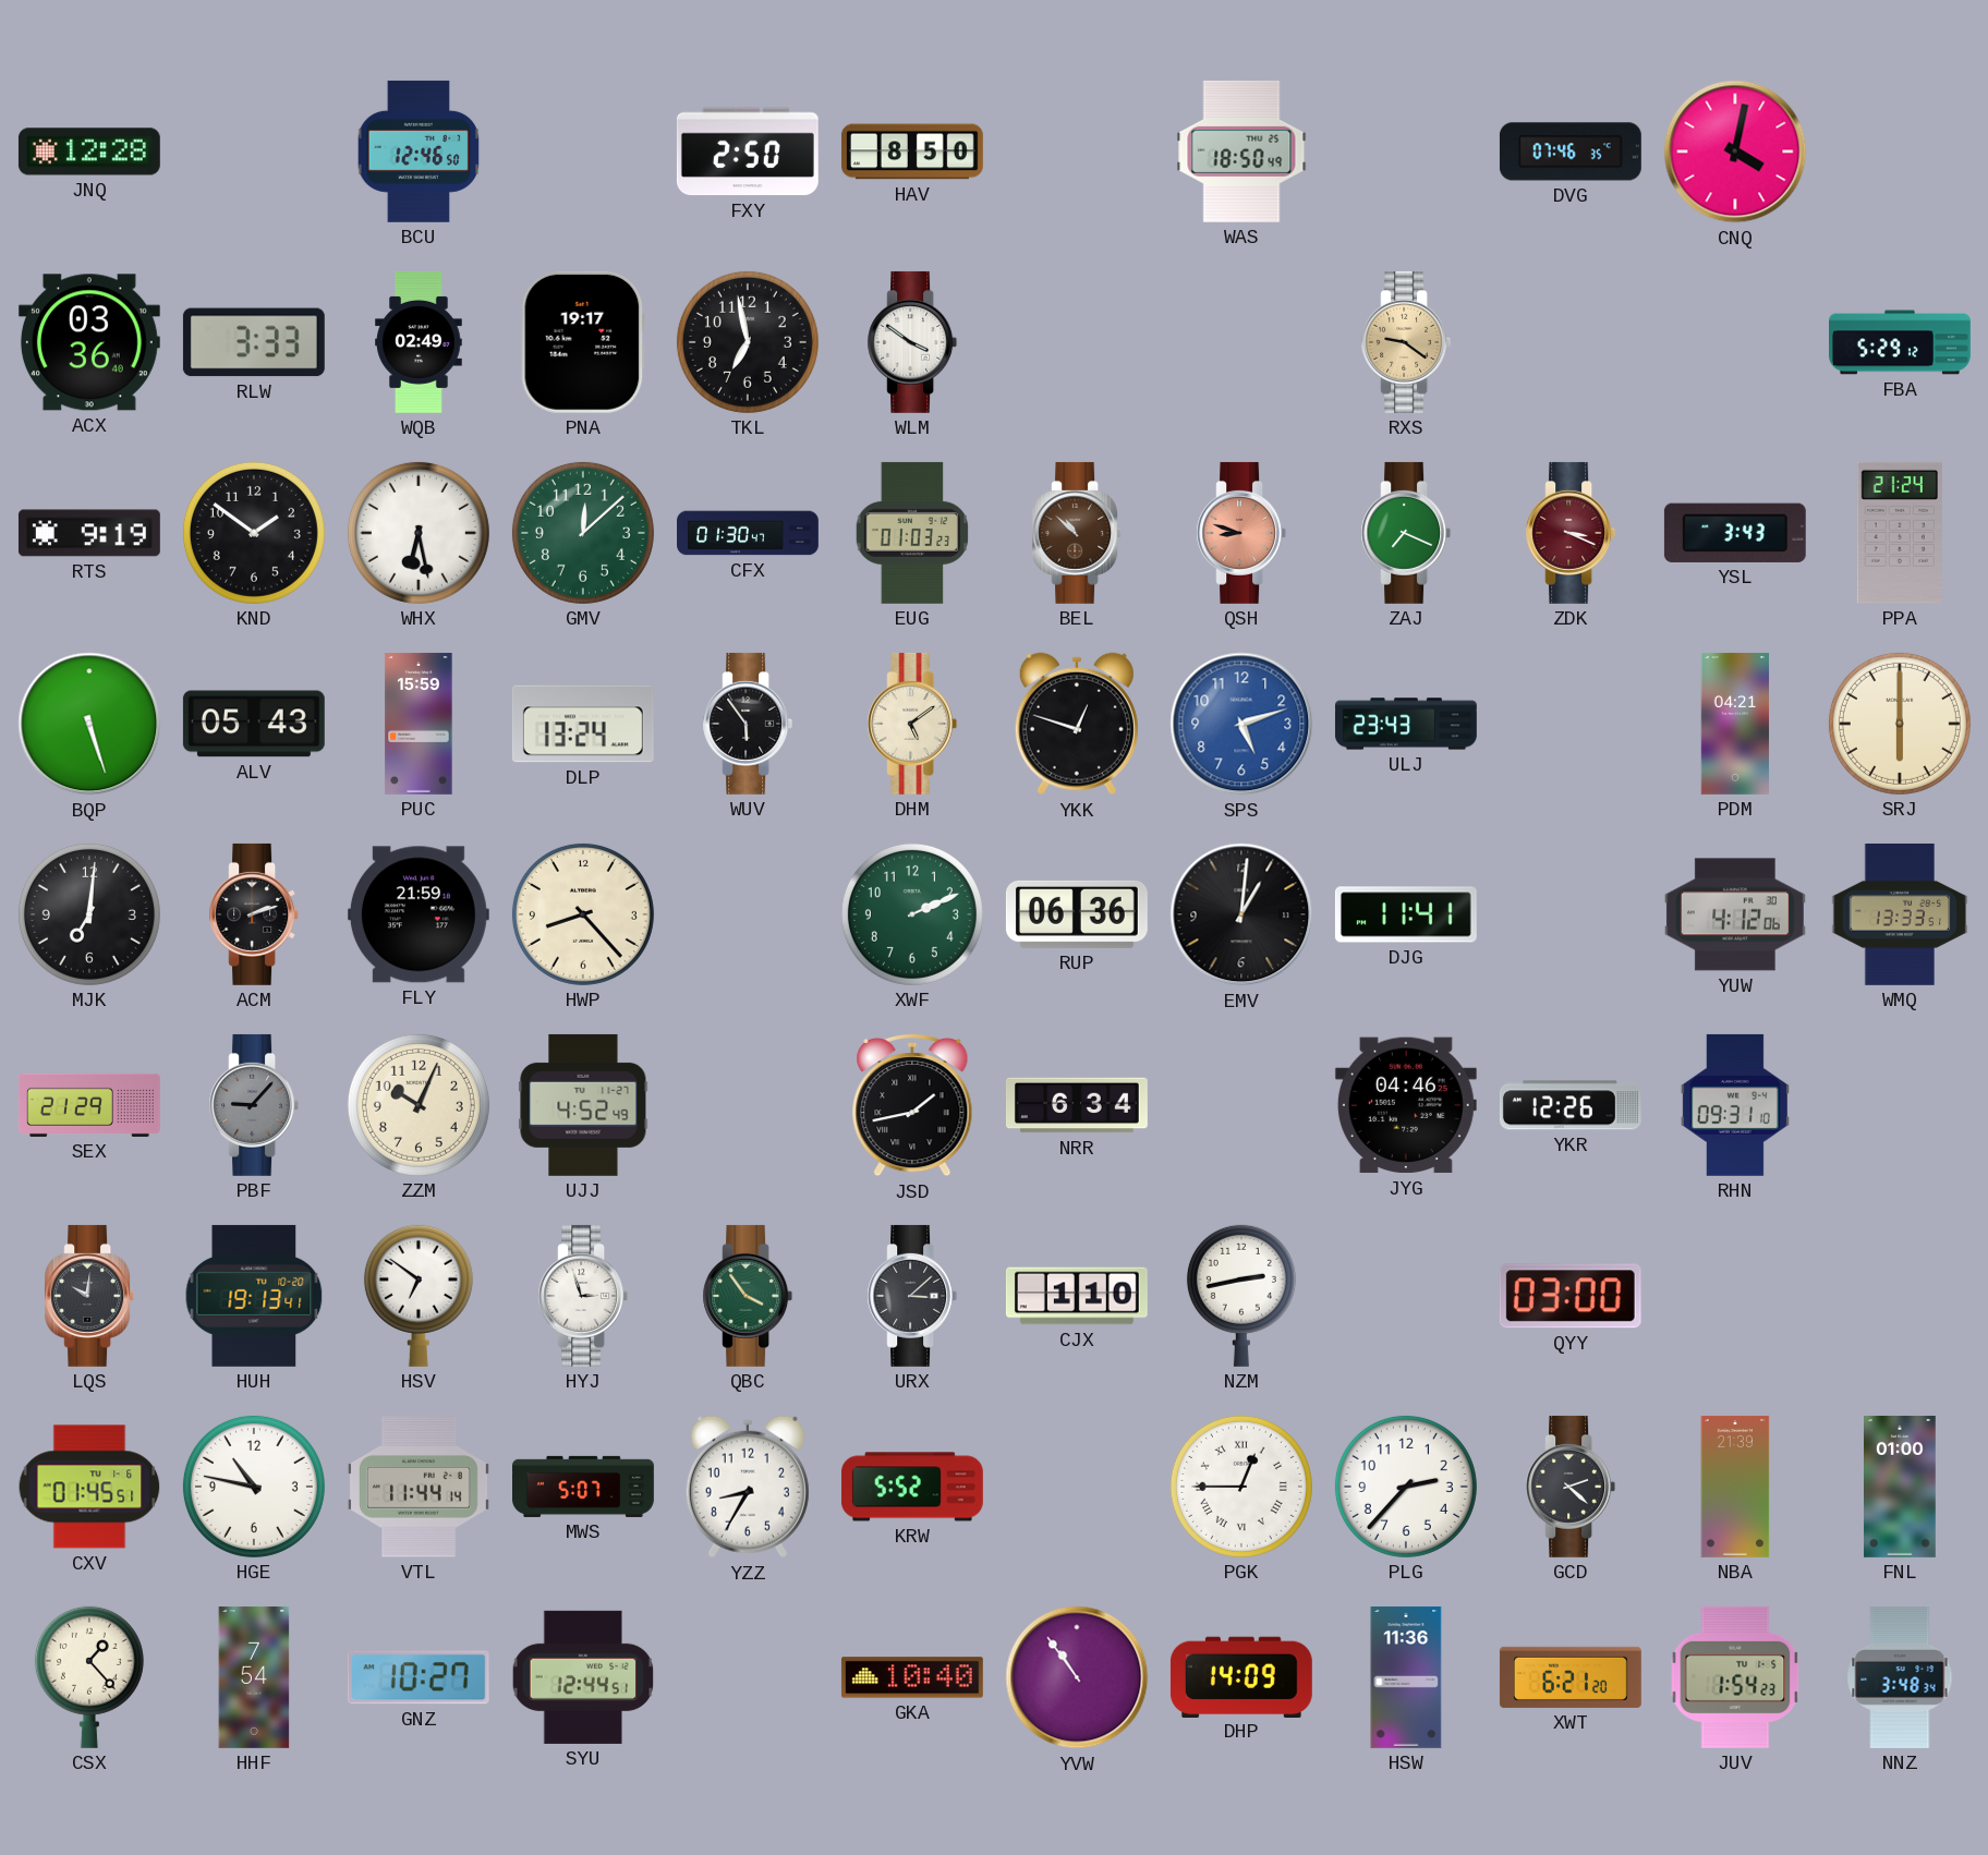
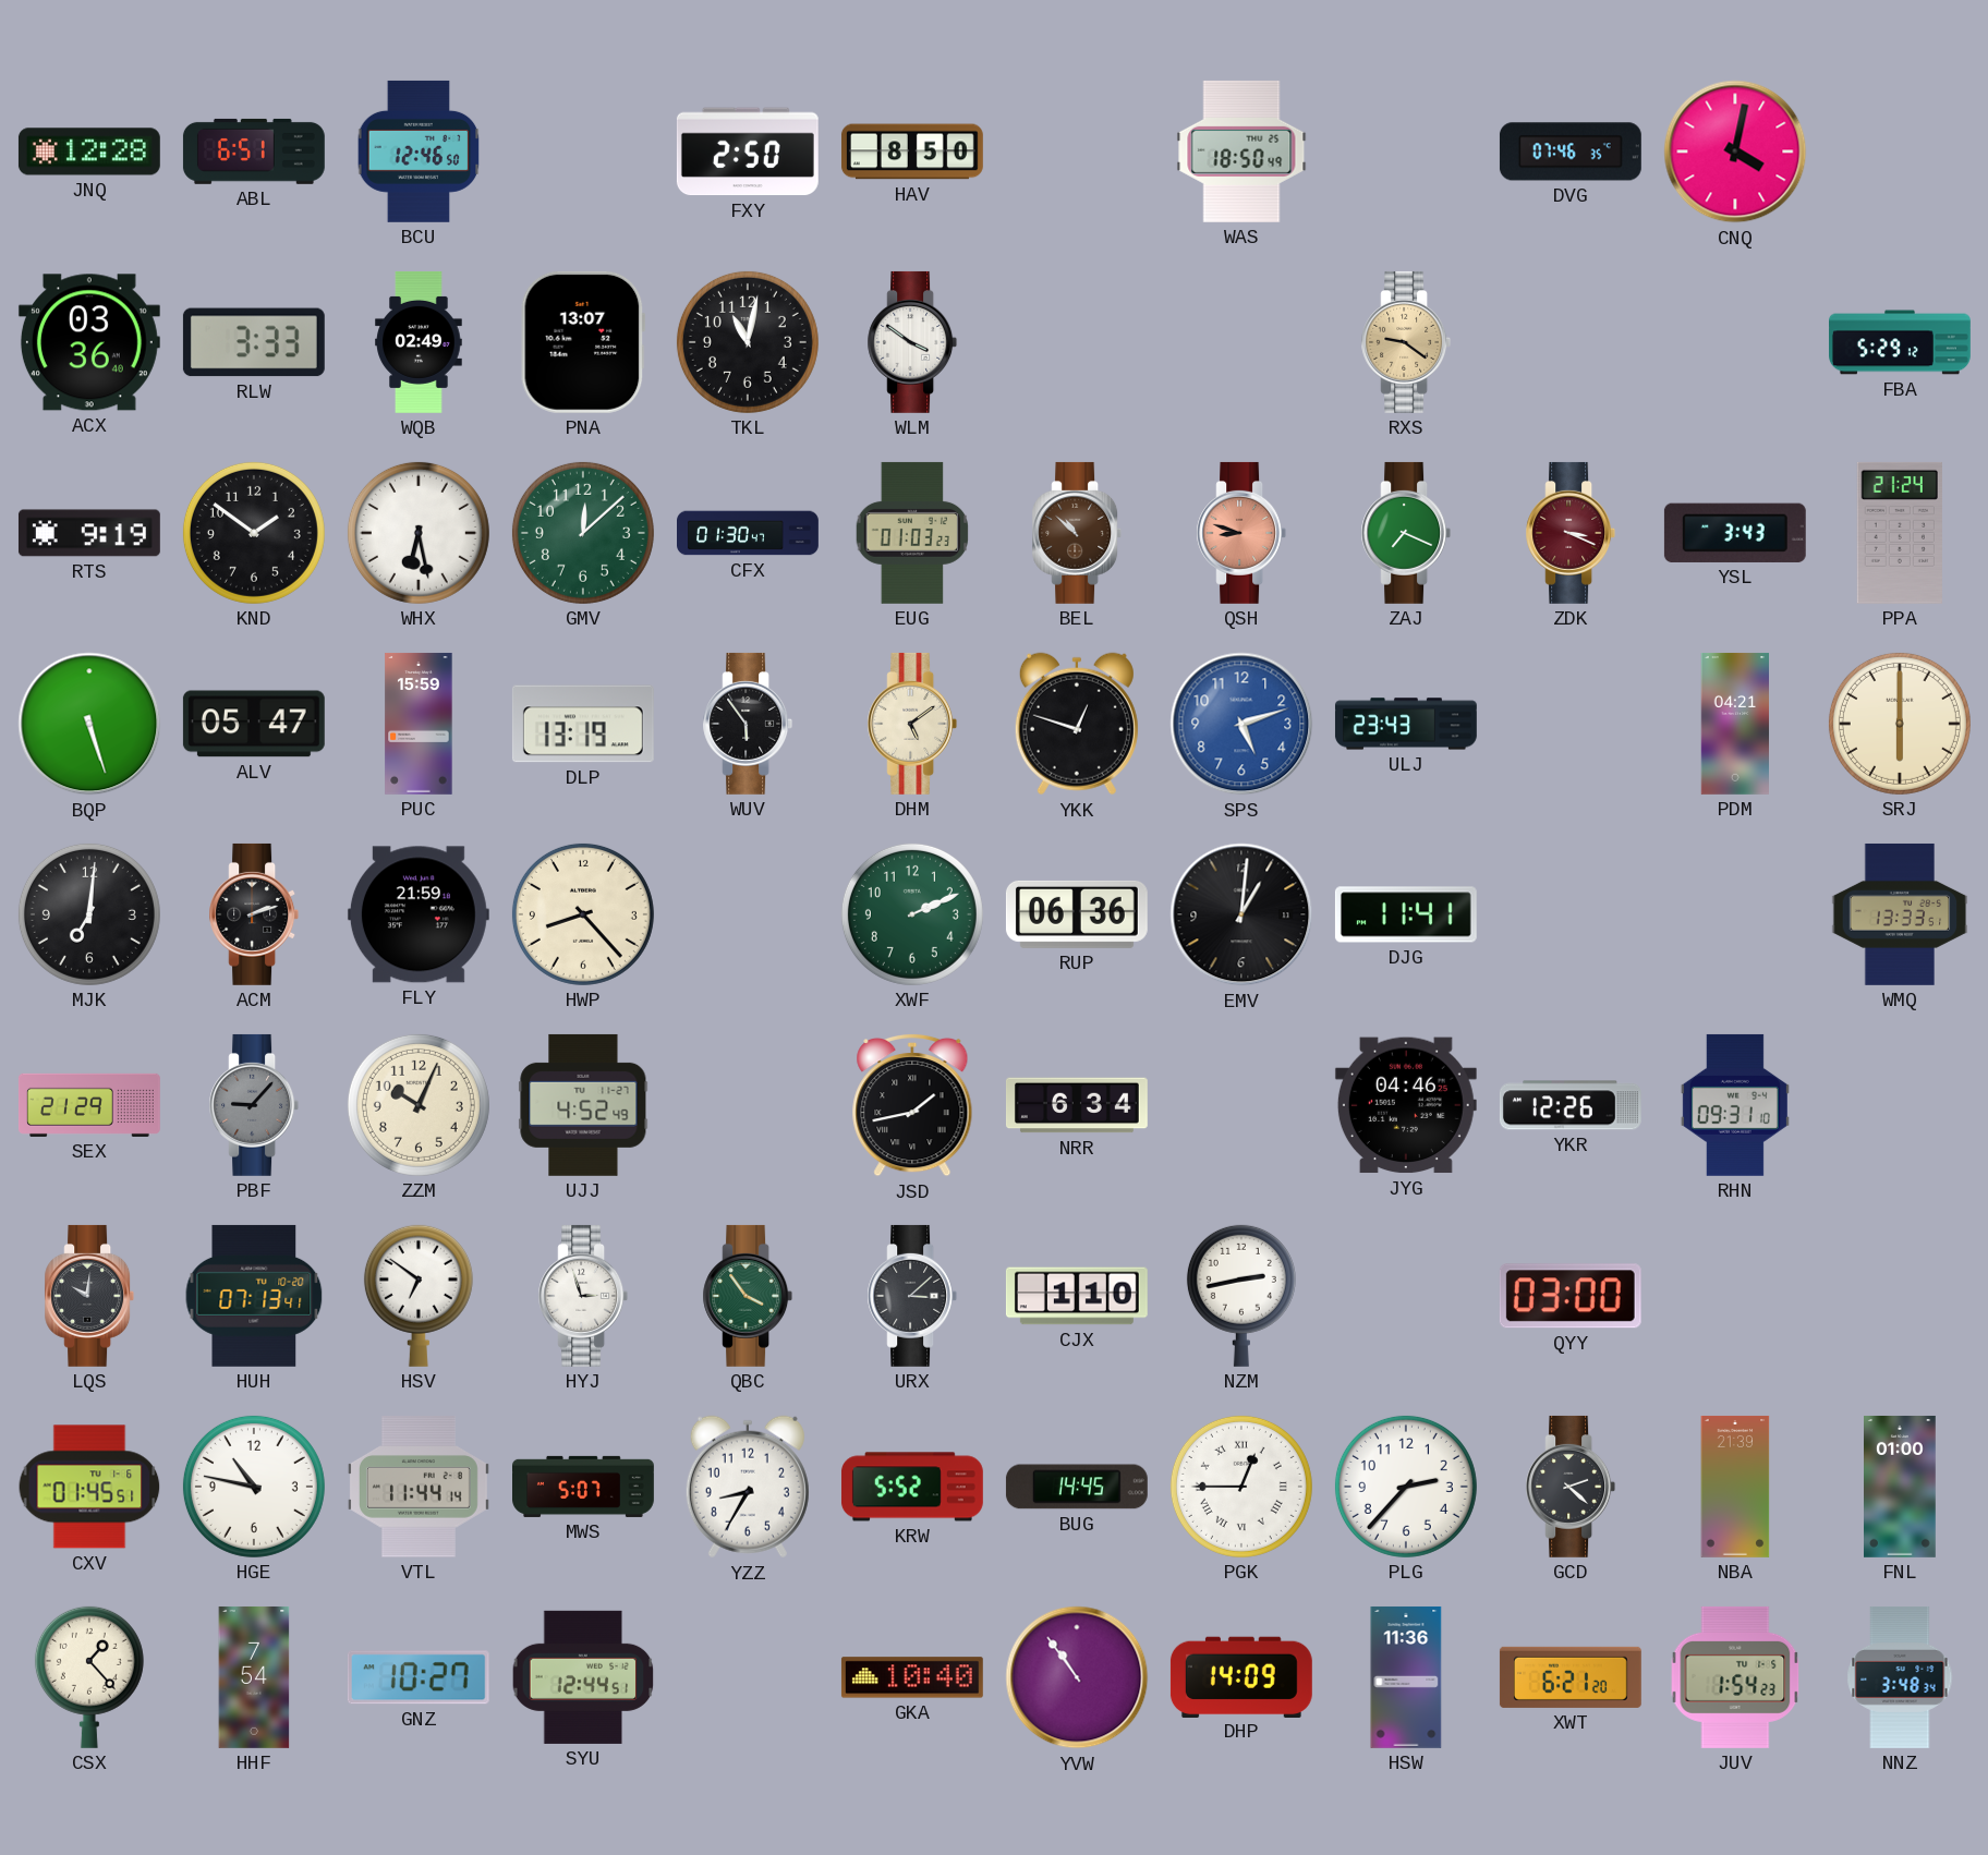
ABL: none -> 6:51
PNA: 19:17 -> 13:07
TKL: 6:58 -> 11:02
ALV: 05:43 -> 05:47
DLP: 13:24 -> 13:19
YUW: 4:12 -> none
HUH: 19:13 -> 07:13
BUG: none -> 14:45
